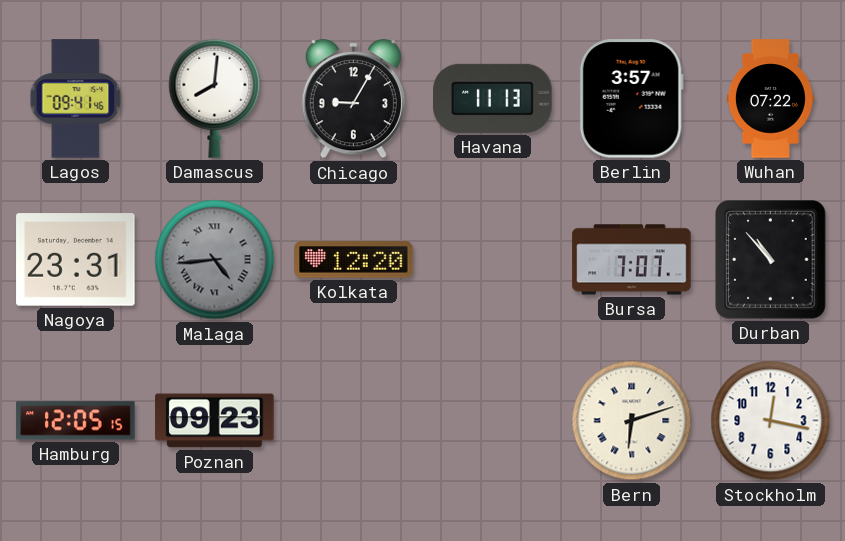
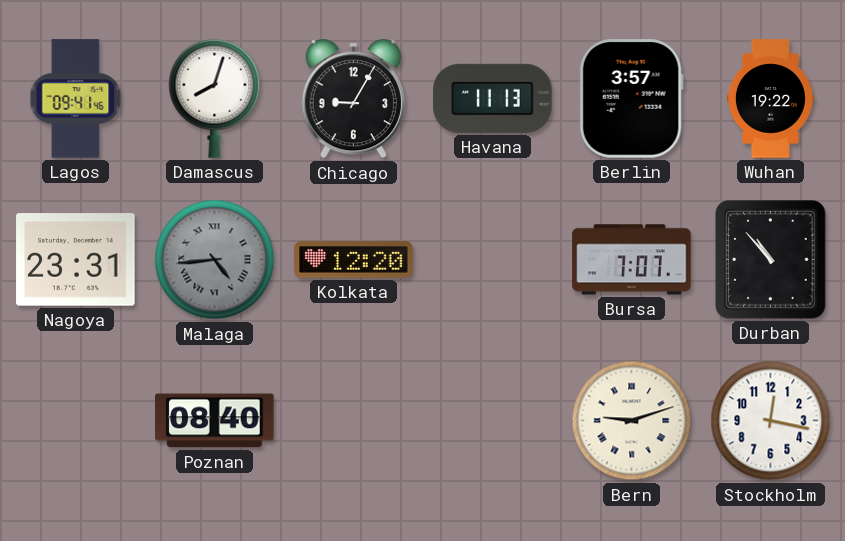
Damascus: 8:01 -> 8:03
Wuhan: 07:22 -> 19:22
Hamburg: 12:05 -> none
Poznan: 09:23 -> 08:40
Bern: 6:12 -> 9:12
